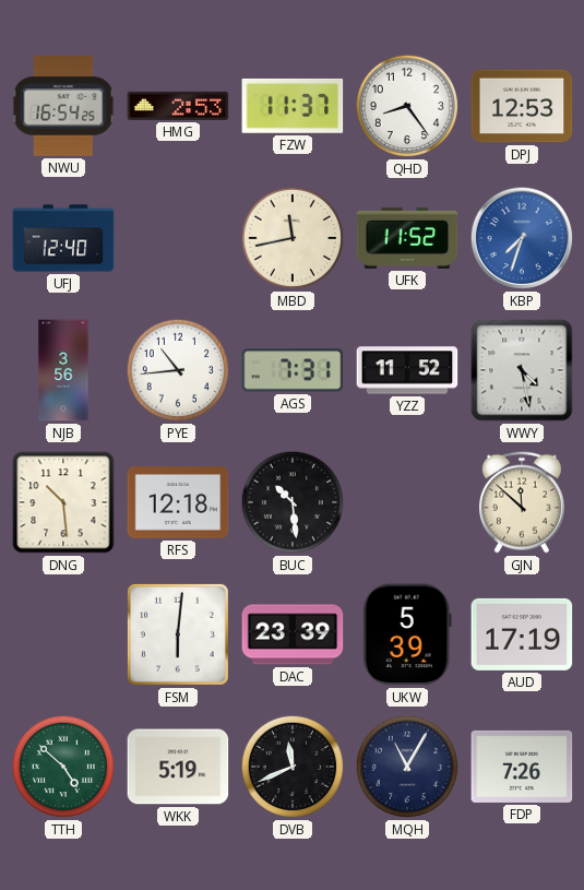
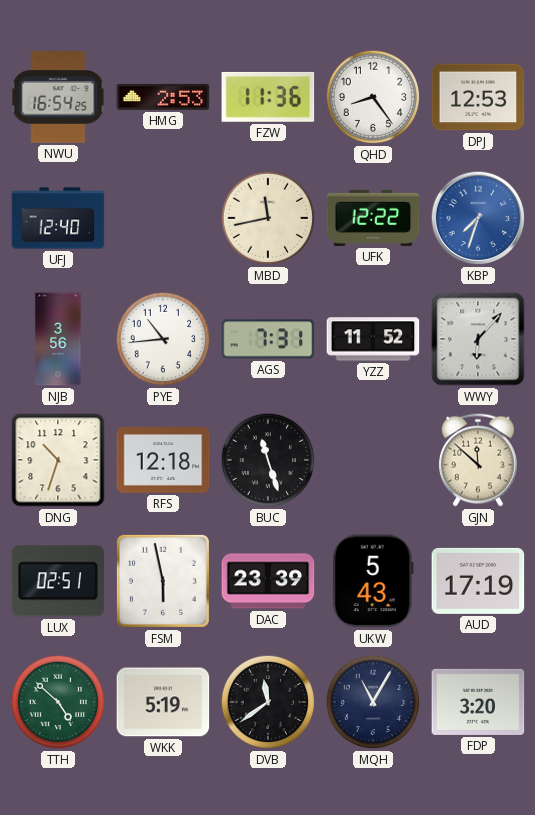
FZW: 11:37 -> 11:36
UFK: 11:52 -> 12:22
WWY: 4:28 -> 6:07
DNG: 10:29 -> 10:33
BUC: 10:29 -> 11:27
LUX: none -> 02:51
FSM: 6:01 -> 5:58
UKW: 5:39 -> 5:43
DVB: 11:41 -> 11:39
FDP: 7:26 -> 3:20
